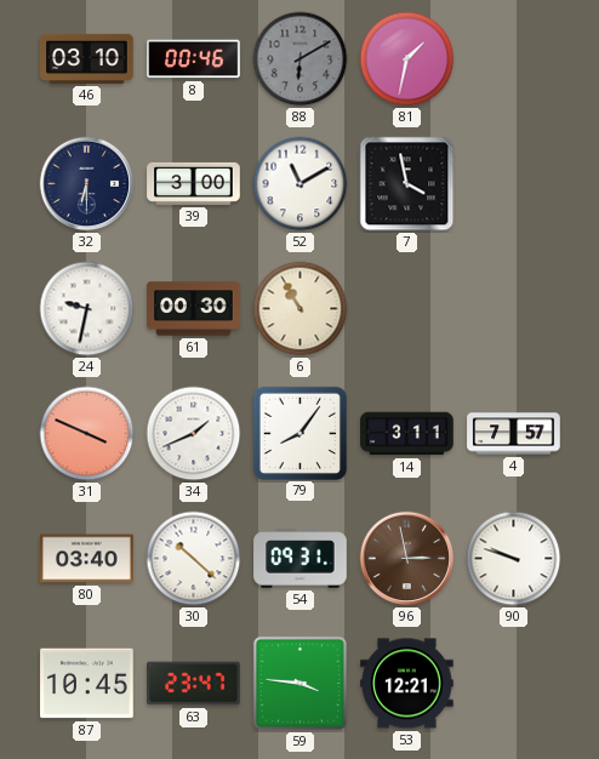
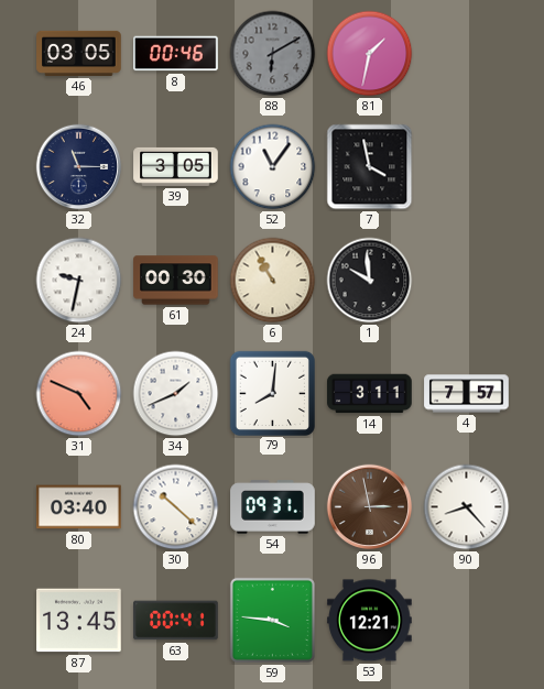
46: 03:10 -> 03:05
32: 6:30 -> 11:15
39: 3:00 -> 3:05
52: 11:10 -> 11:06
1: none -> 9:59
31: 3:49 -> 4:49
79: 8:06 -> 8:01
90: 9:48 -> 8:23
87: 10:45 -> 13:45
63: 23:47 -> 00:41
